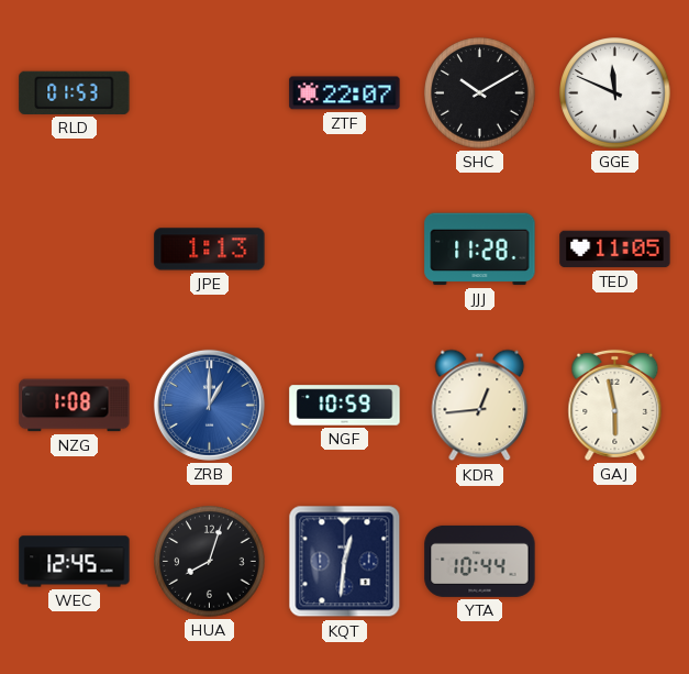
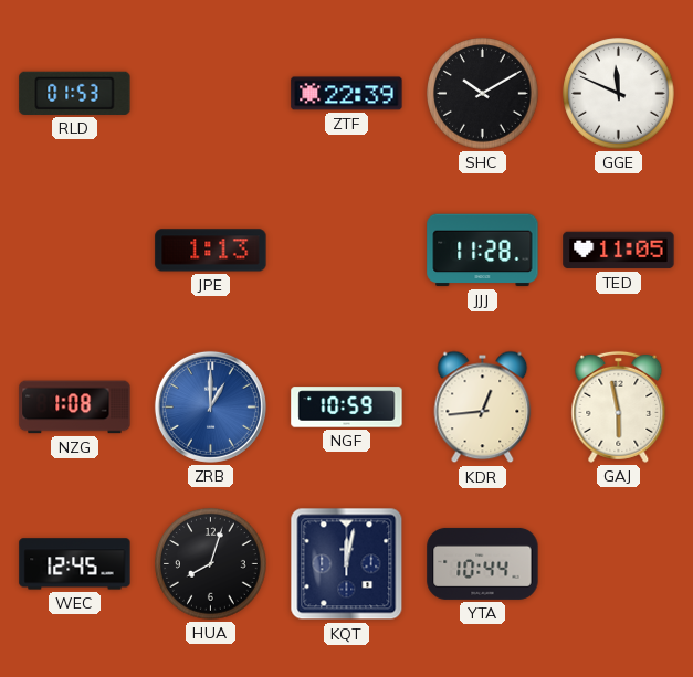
ZTF: 22:07 -> 22:39
KQT: 12:31 -> 12:02
